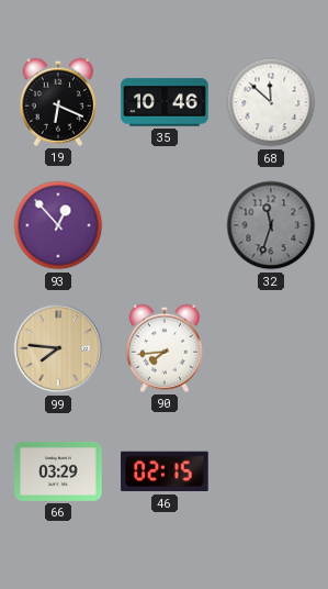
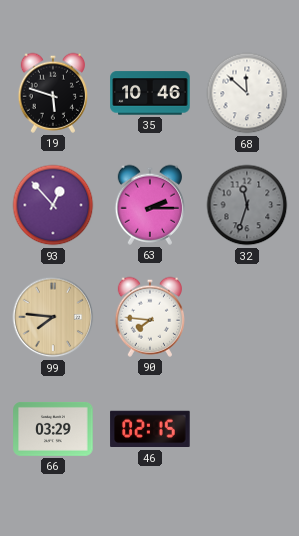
19: 6:19 -> 5:48
63: none -> 2:15
90: 7:44 -> 7:46
